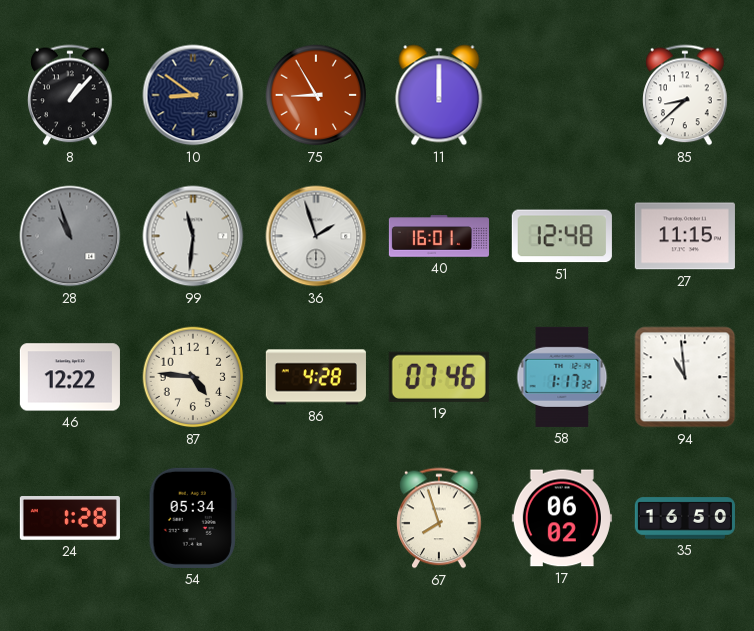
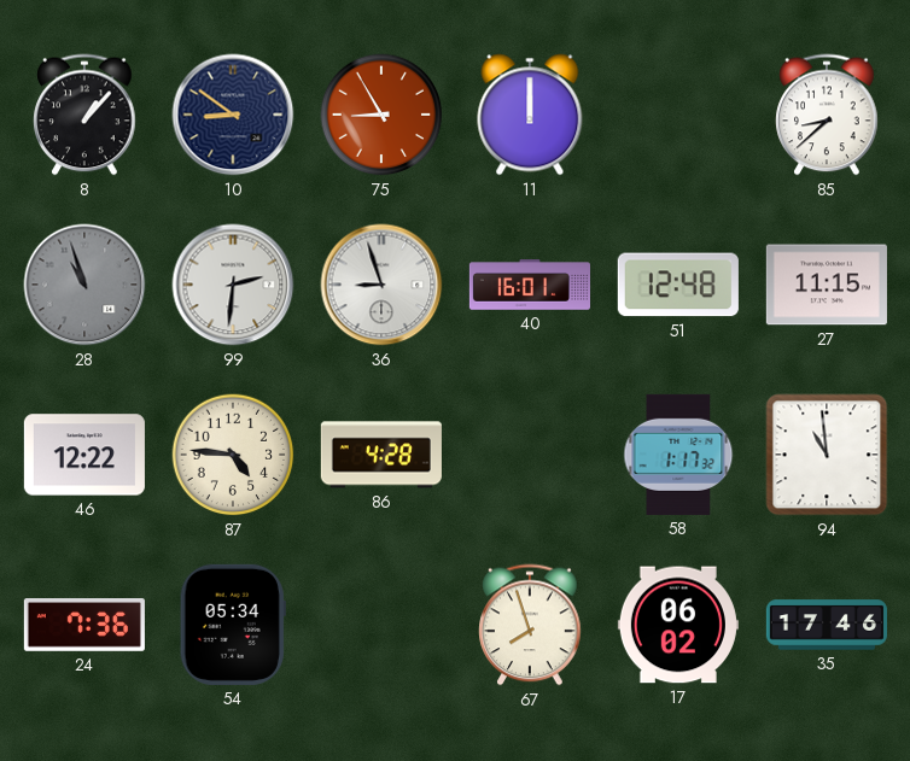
99: 11:31 -> 2:31
36: 1:57 -> 8:57
19: 07:46 -> none
24: 1:28 -> 7:36
35: 16:50 -> 17:46
